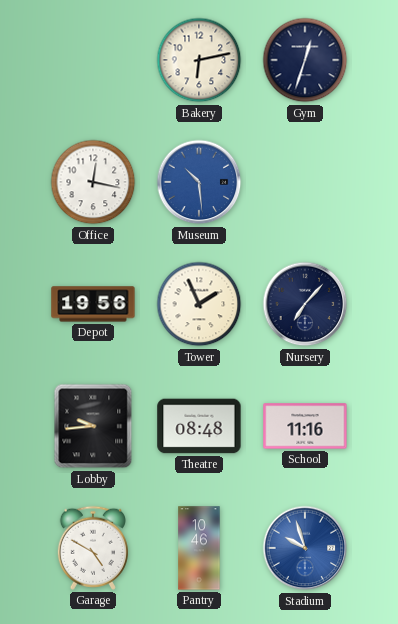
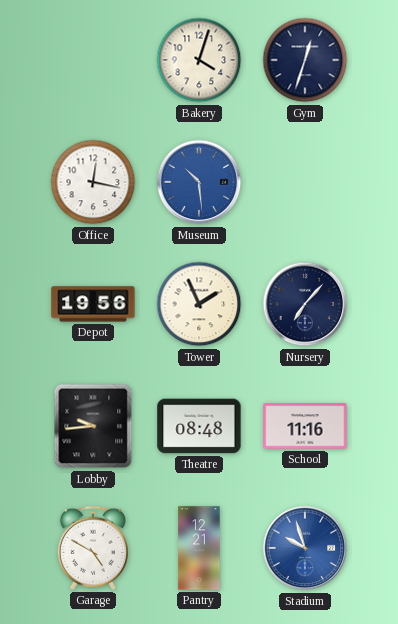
Bakery: 6:13 -> 4:03
Pantry: 10:46 -> 12:21
